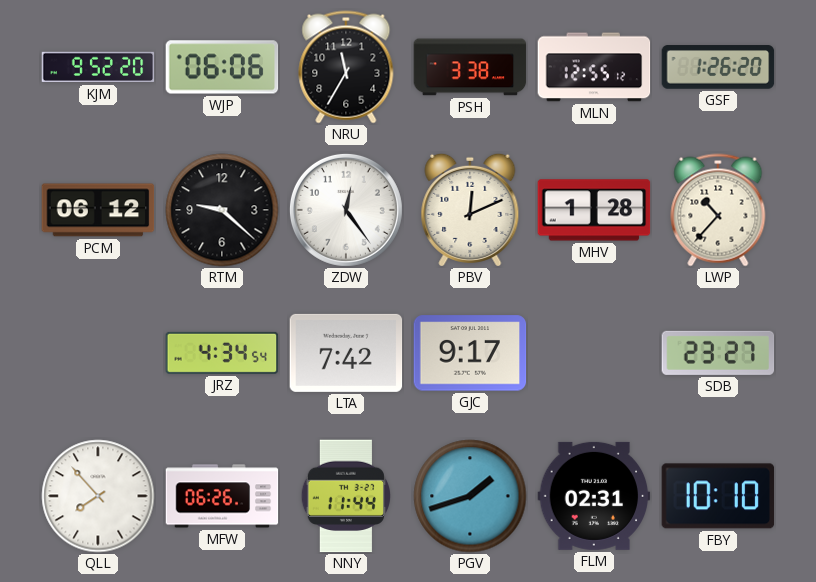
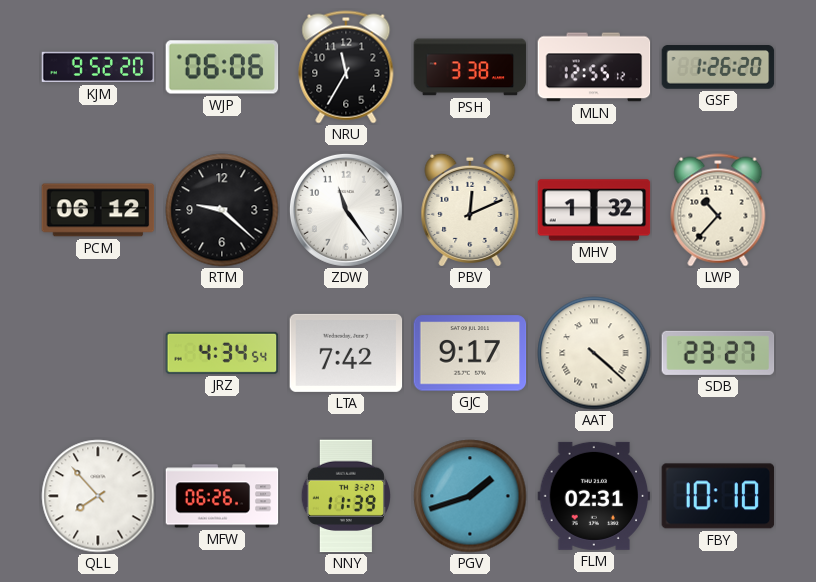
ZDW: 12:24 -> 11:24
MHV: 1:28 -> 1:32
AAT: none -> 4:22
NNY: 11:44 -> 11:39
